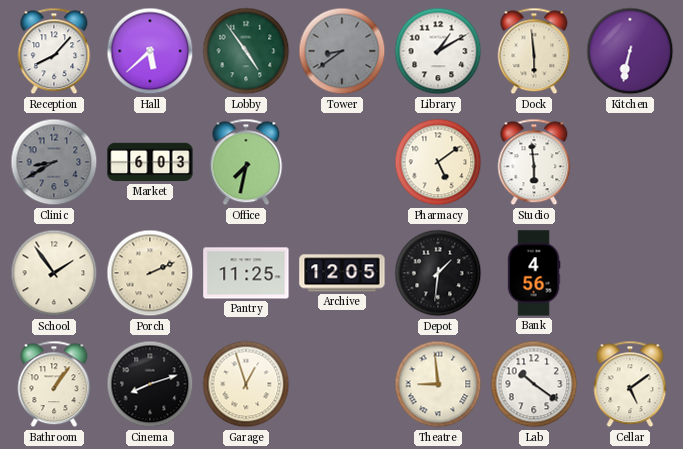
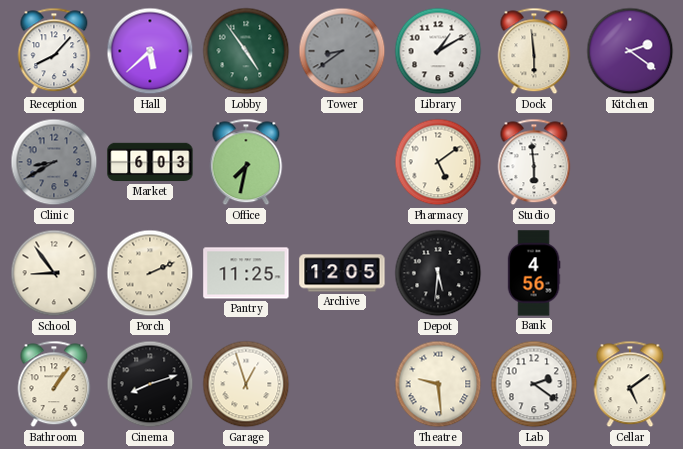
Kitchen: 6:32 -> 2:21
School: 1:54 -> 8:54
Depot: 1:31 -> 5:31
Theatre: 8:59 -> 9:29
Lab: 10:21 -> 2:21
